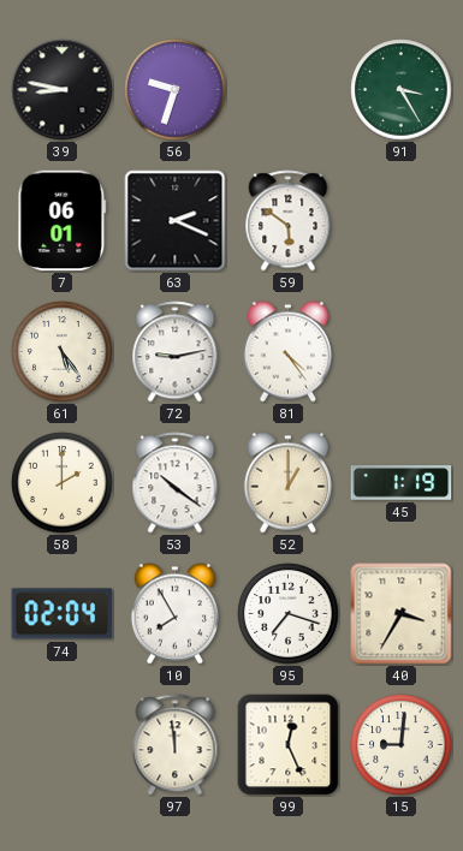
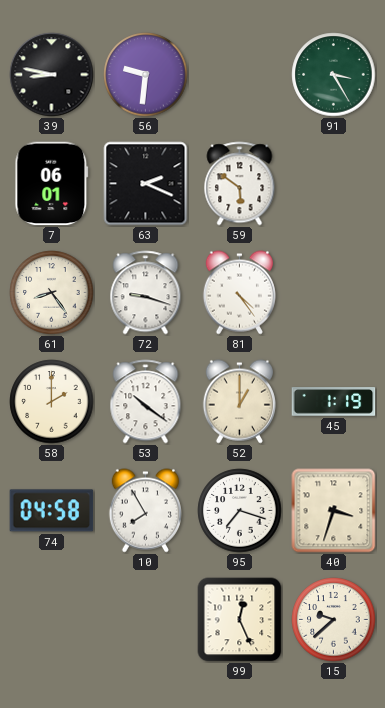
56: 9:33 -> 9:31
61: 5:24 -> 8:24
72: 9:13 -> 9:18
74: 02:04 -> 04:58
40: 3:35 -> 3:33
97: 11:59 -> none
15: 9:01 -> 9:38
